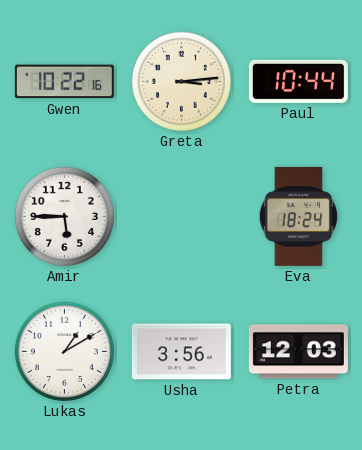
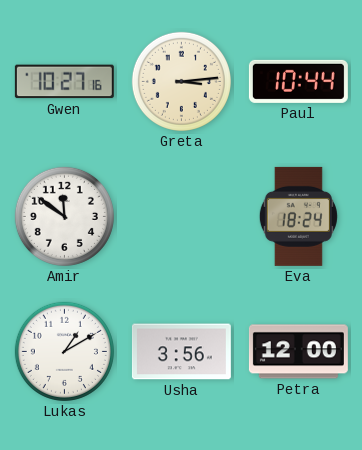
Gwen: 10:22 -> 10:27
Amir: 5:45 -> 11:51
Petra: 12:03 -> 12:00
